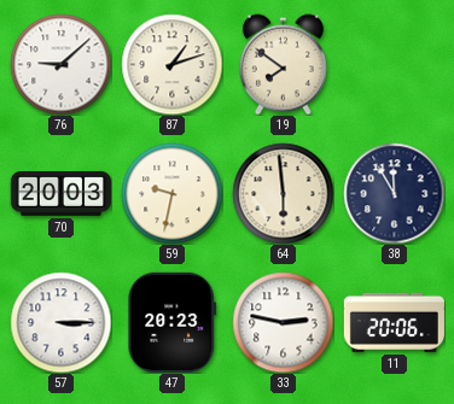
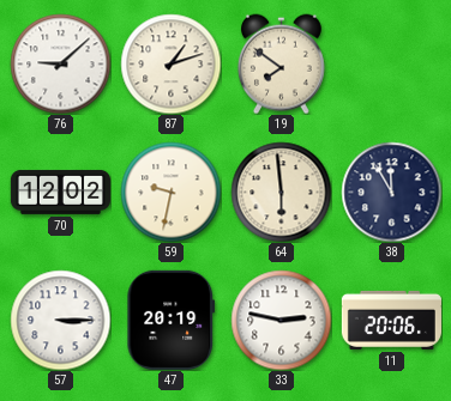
70: 20:03 -> 12:02
47: 20:23 -> 20:19
